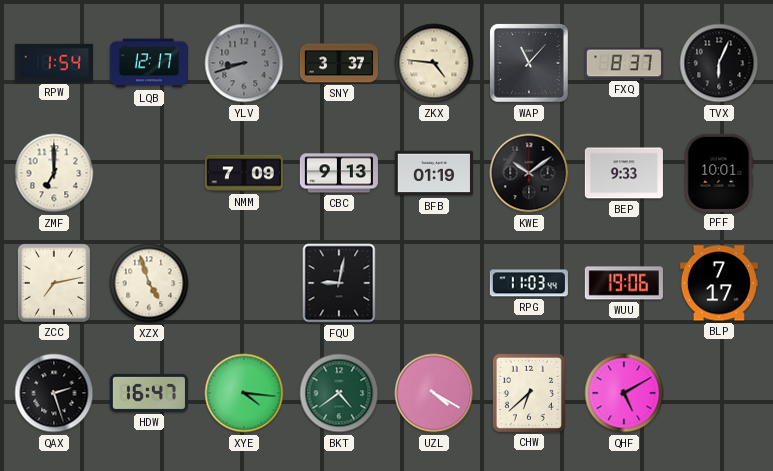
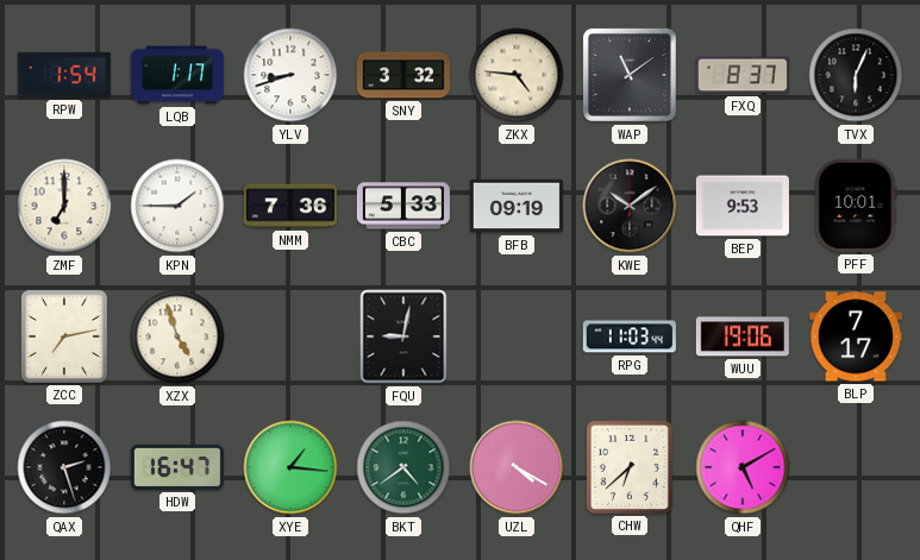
LQB: 12:17 -> 1:17
YLV dial: grey -> white
SNY: 3:37 -> 3:32
WAP: 11:07 -> 11:09
KPN: none -> 1:45
NMM: 7:09 -> 7:36
CBC: 9:13 -> 5:33
BFB: 01:19 -> 09:19
BEP: 9:33 -> 9:53
XYE: 4:16 -> 1:16
